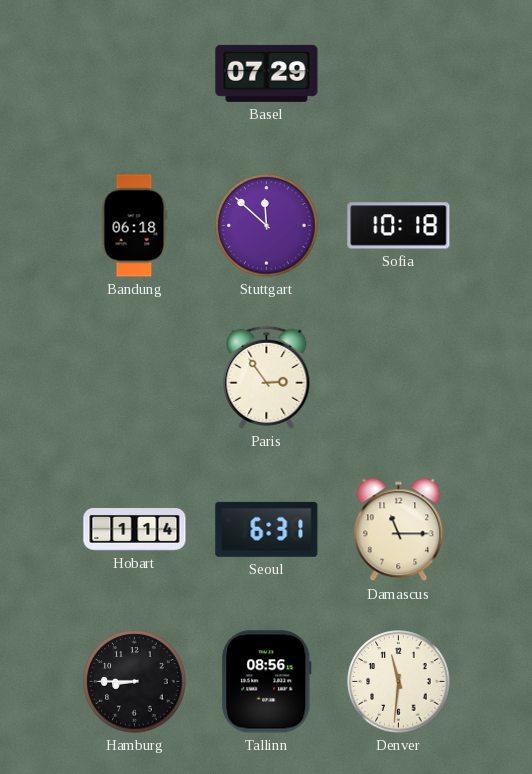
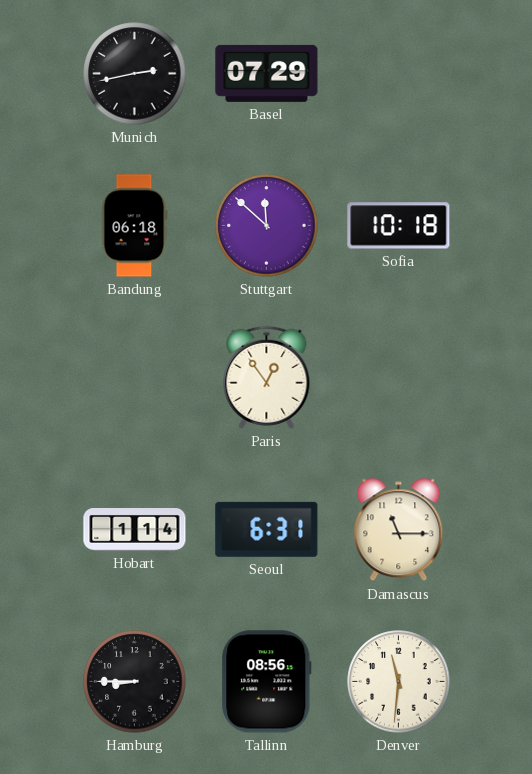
Munich: none -> 2:43
Paris: 2:54 -> 12:54
